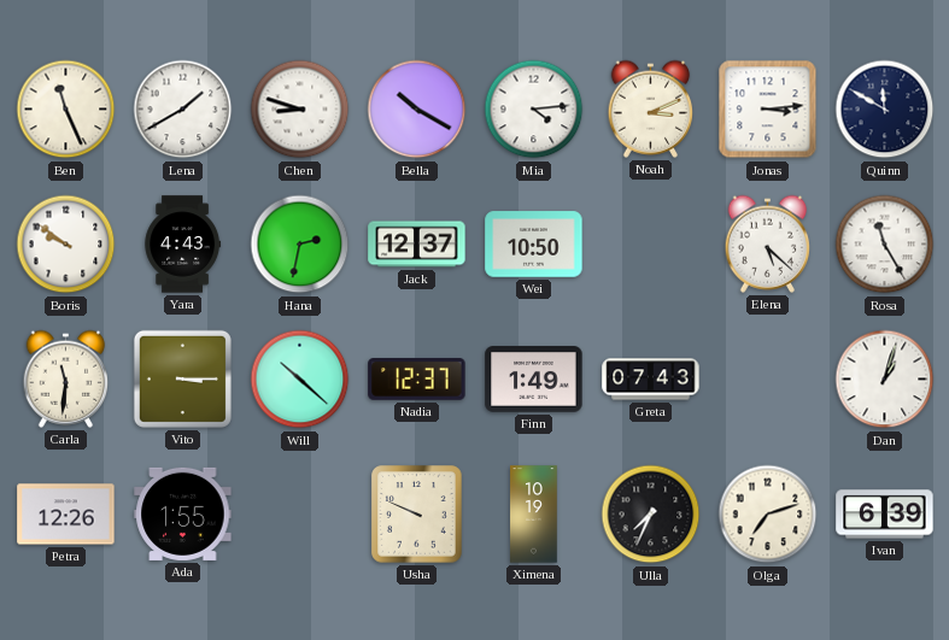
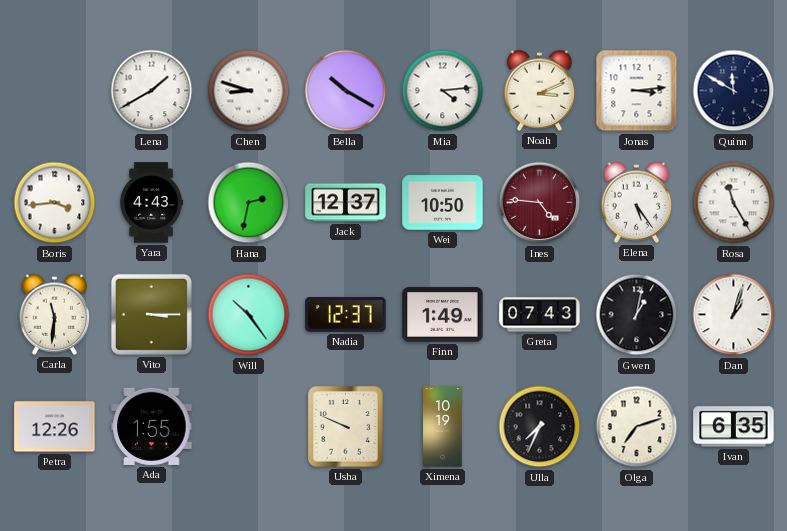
Ben: 11:26 -> none
Boris: 9:51 -> 3:44
Ines: none -> 4:46
Elena: 5:22 -> 5:24
Will: 10:22 -> 10:24
Gwen: none -> 1:02
Ivan: 6:39 -> 6:35
